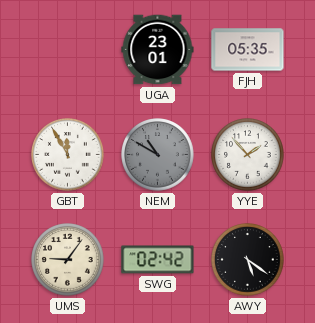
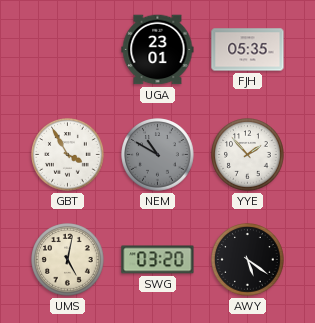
GBT: 11:55 -> 3:55
UMS: 9:06 -> 5:02
SWG: 02:42 -> 03:20
